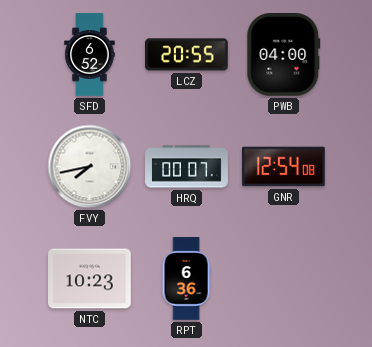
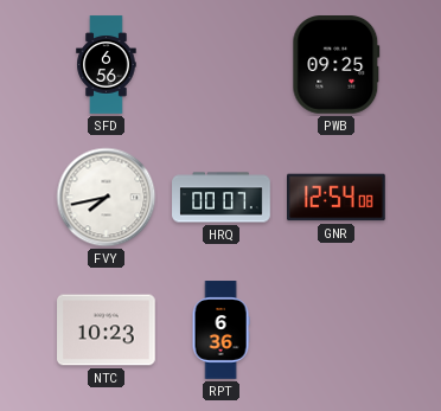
SFD: 6:52 -> 6:56
LCZ: 20:55 -> none
PWB: 04:00 -> 09:25
